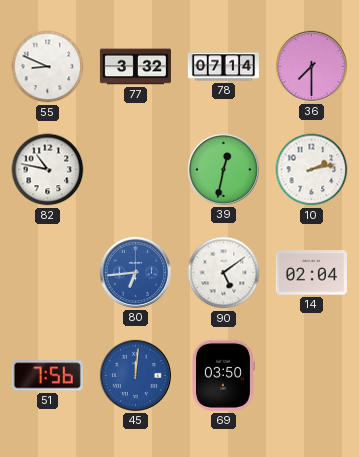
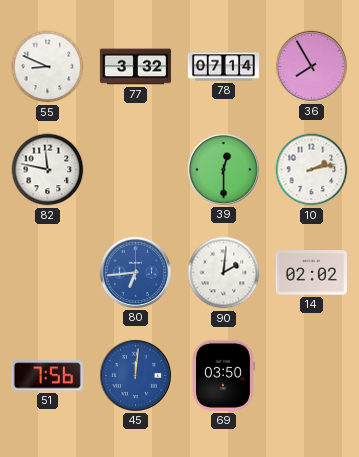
36: 7:30 -> 7:55
82: 10:47 -> 11:47
39: 12:32 -> 12:30
90: 5:09 -> 2:01
14: 02:04 -> 02:02
